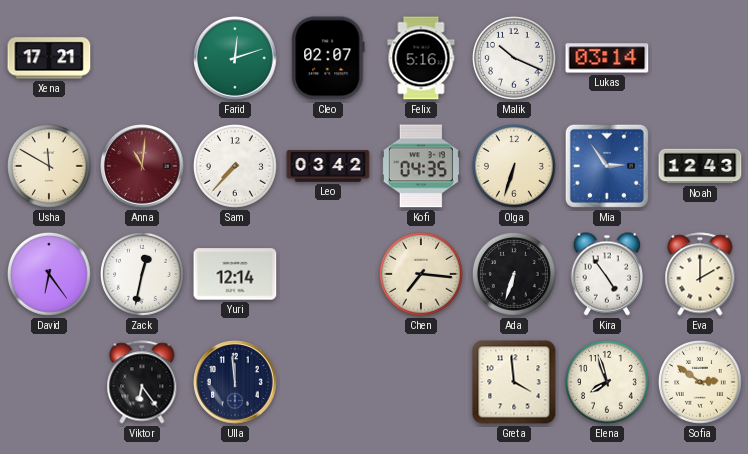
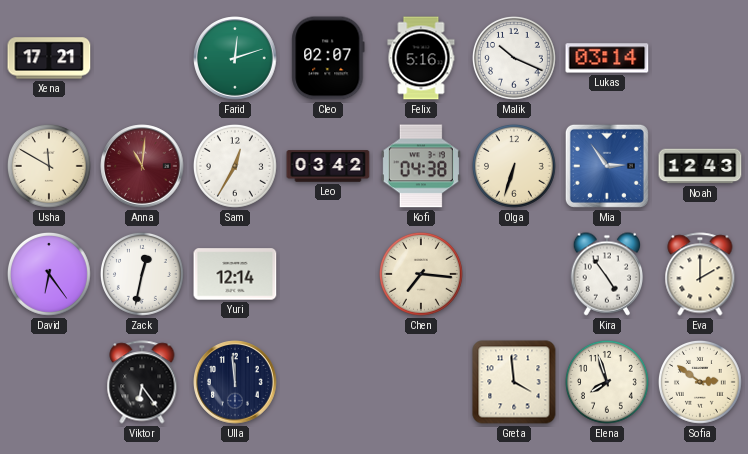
Sam: 7:37 -> 12:35
Kofi: 04:35 -> 04:38
Ada: 6:33 -> none
